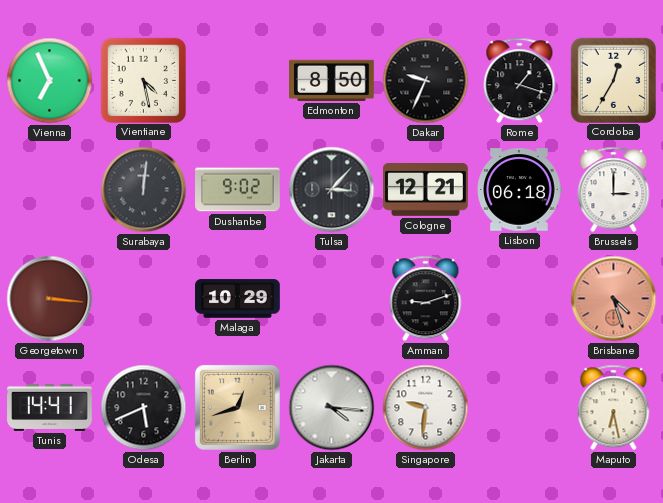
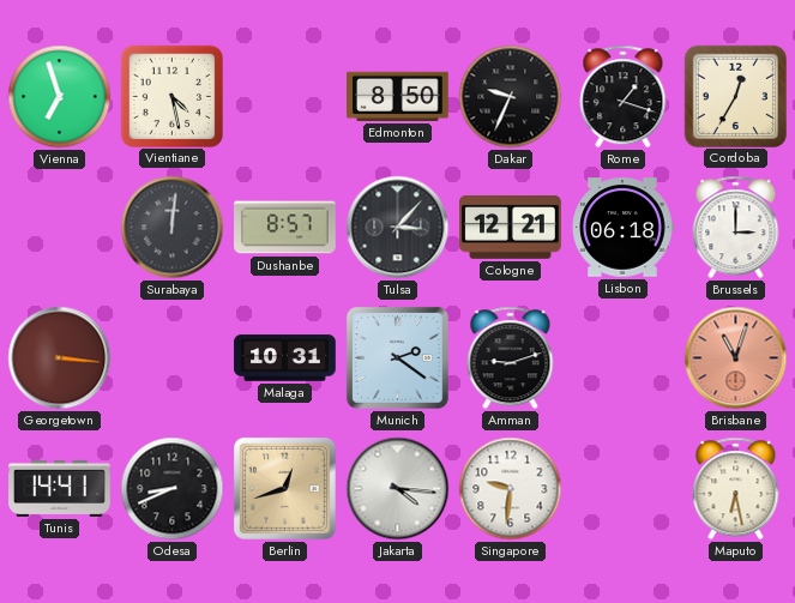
Vienna: 6:56 -> 6:57
Dushanbe: 9:02 -> 8:57
Malaga: 10:29 -> 10:31
Munich: none -> 2:21
Brisbane: 4:27 -> 11:03
Odesa: 5:41 -> 8:41
